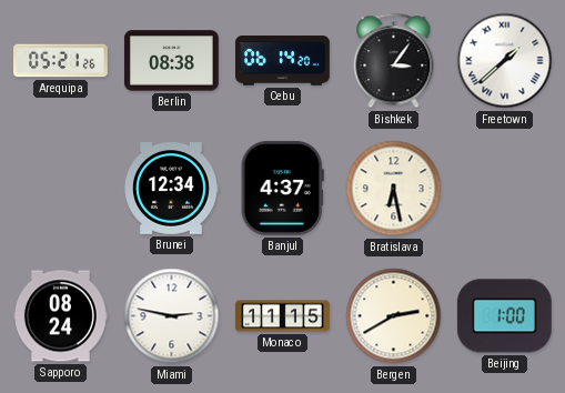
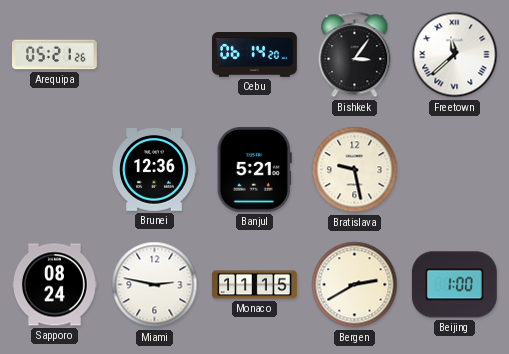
Berlin: 08:38 -> none
Freetown: 1:38 -> 11:38
Brunei: 12:34 -> 12:36
Banjul: 4:37 -> 5:21
Bratislava: 6:28 -> 9:28
